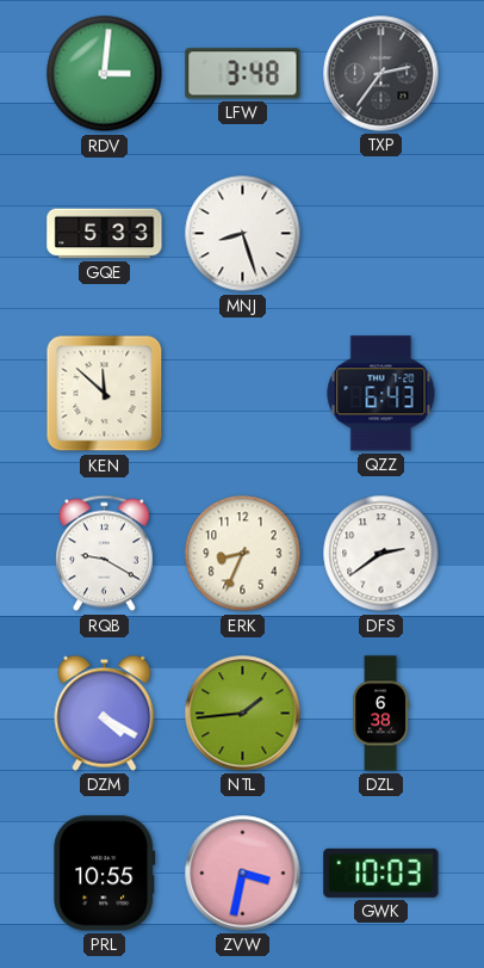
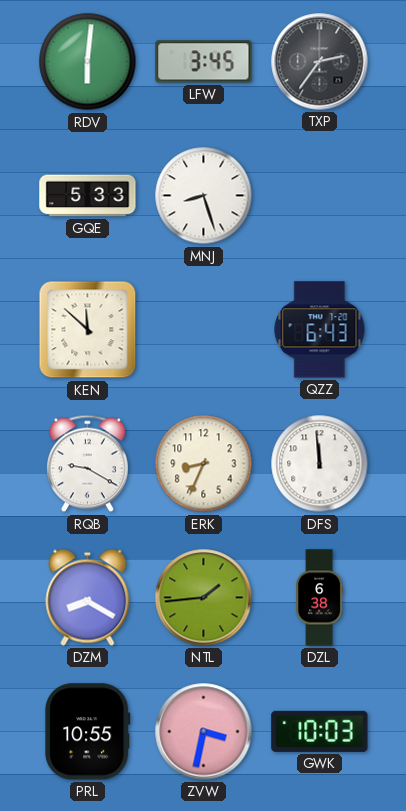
RDV: 3:01 -> 6:01
LFW: 3:48 -> 3:45
DFS: 2:39 -> 11:59
DZM: 4:20 -> 8:20
